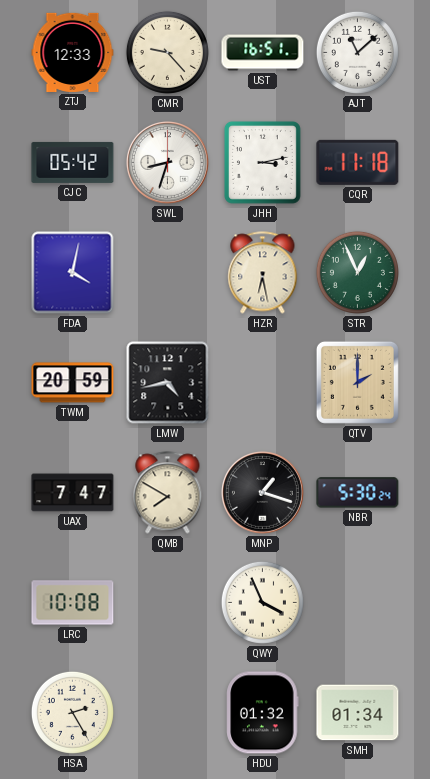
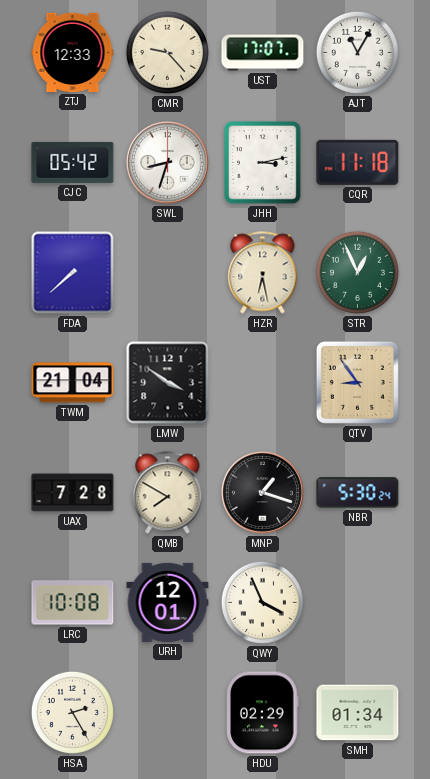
UST: 16:51 -> 17:07
AJT: 11:08 -> 11:05
FDA: 4:02 -> 7:38
TWM: 20:59 -> 21:04
LMW: 4:43 -> 3:51
QTV: 2:00 -> 8:54
UAX: 7:47 -> 7:28
URH: none -> 12:01
HDU: 01:32 -> 02:29
